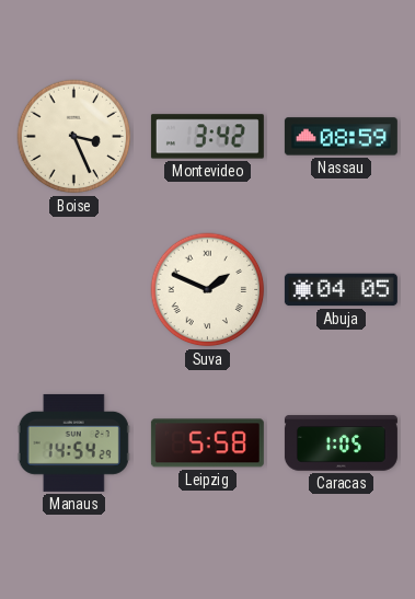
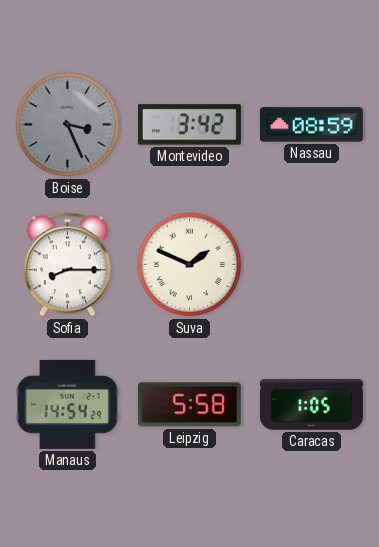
Boise dial: cream -> grey
Sofia: none -> 8:15
Abuja: 04:05 -> none
